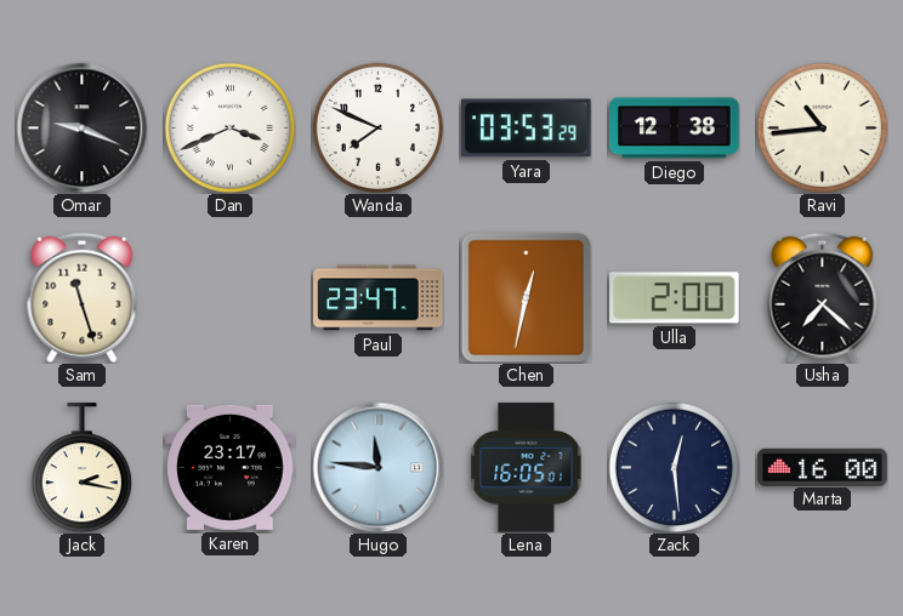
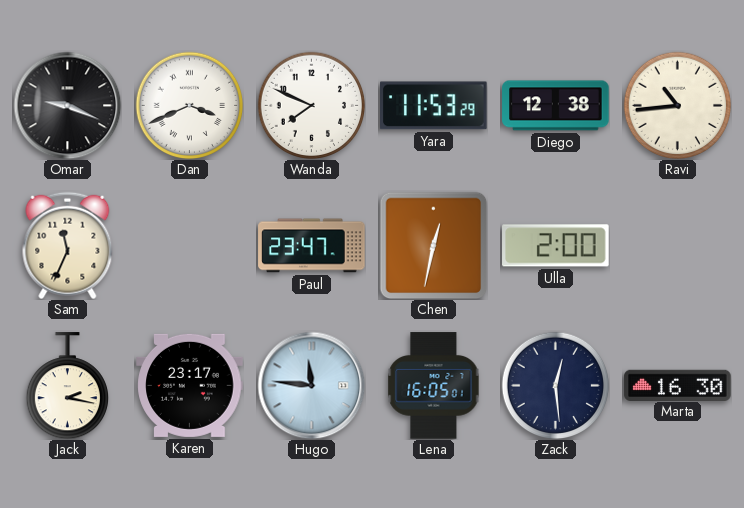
Yara: 03:53 -> 11:53
Sam: 11:27 -> 11:34
Usha: 7:22 -> none
Marta: 16:00 -> 16:30
